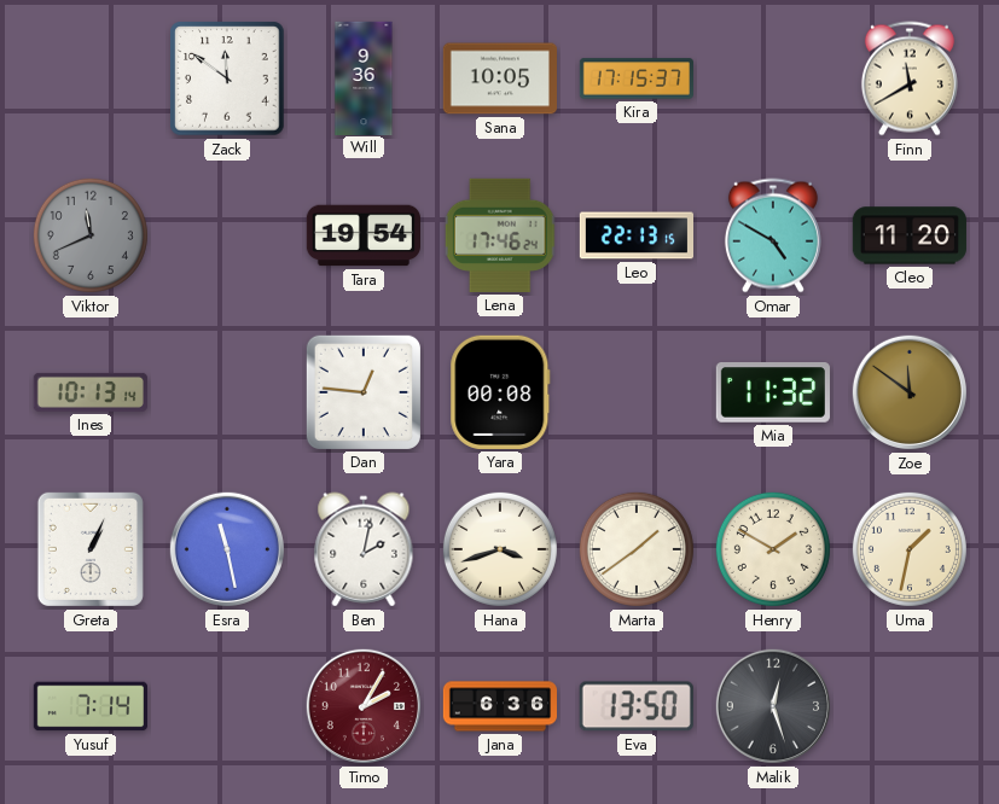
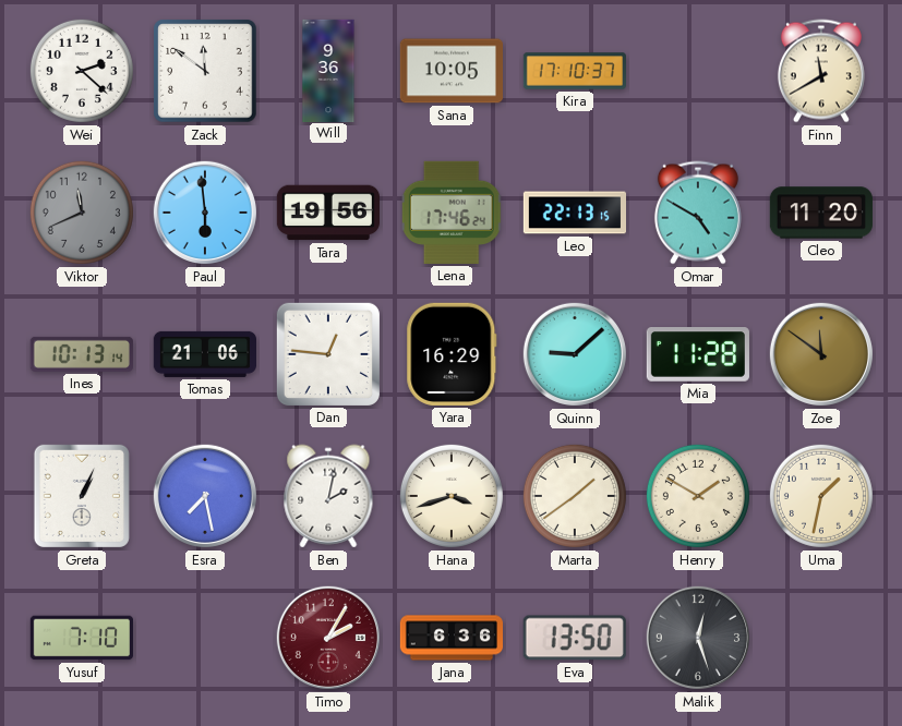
Wei: none -> 2:22
Kira: 17:15 -> 17:10
Paul: none -> 5:59
Tara: 19:54 -> 19:56
Tomas: none -> 21:06
Yara: 00:08 -> 16:29
Quinn: none -> 9:08
Mia: 11:32 -> 11:28
Esra: 11:28 -> 7:28
Yusuf: 7:14 -> 7:10
